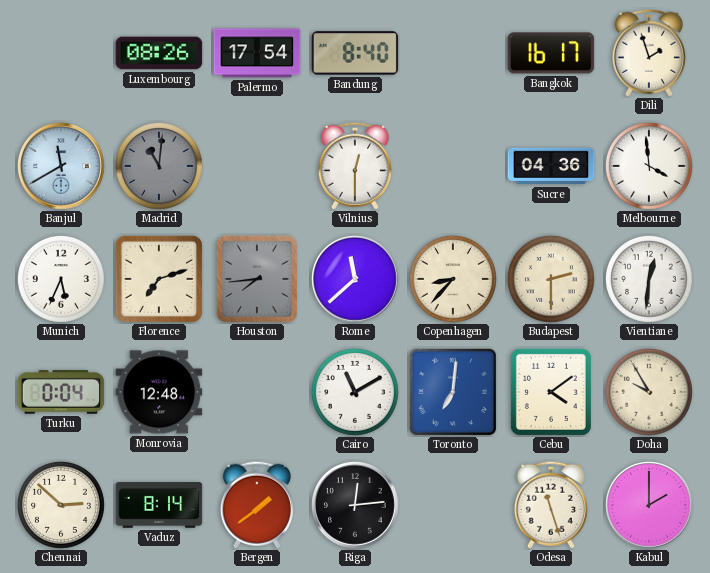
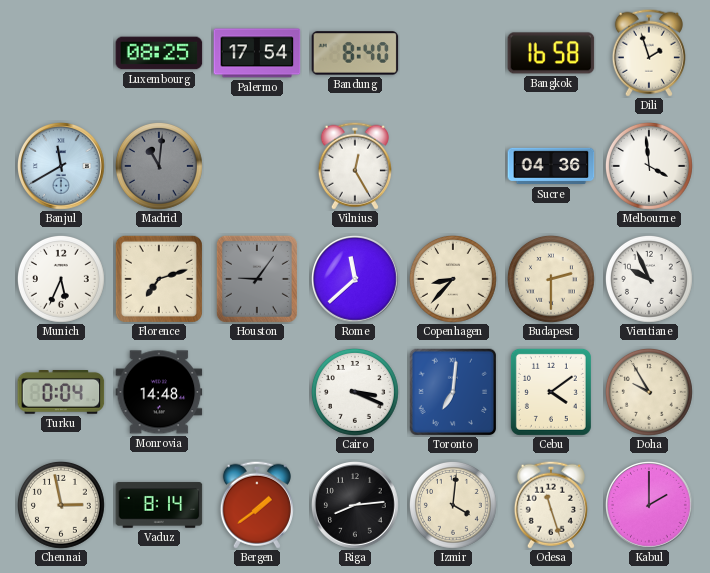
Luxembourg: 08:26 -> 08:25
Bangkok: 16:17 -> 16:58
Vilnius: 12:30 -> 12:25
Houston: 7:44 -> 9:06
Vientiane: 12:31 -> 9:56
Monrovia: 12:48 -> 14:48
Cairo: 11:10 -> 3:19
Chennai: 2:52 -> 2:58
Riga: 12:14 -> 8:14
Izmir: none -> 4:01
